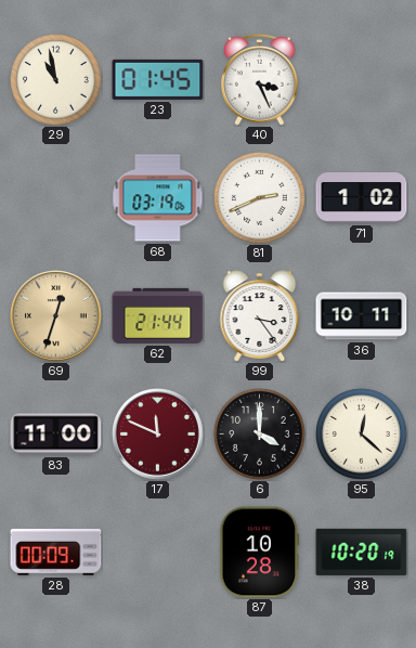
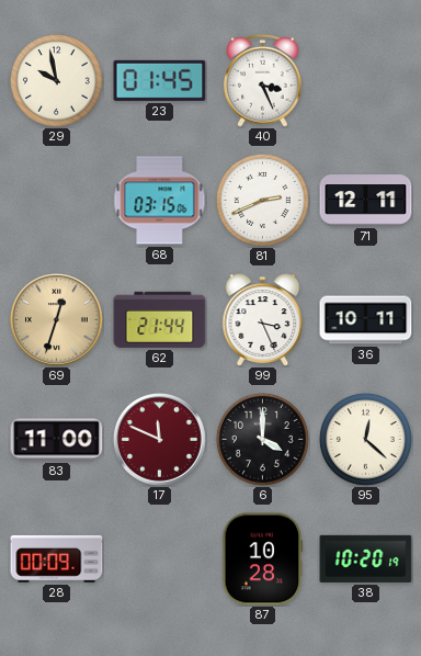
29: 10:58 -> 9:58
68: 03:19 -> 03:15
71: 1:02 -> 12:11
99: 3:24 -> 3:26
